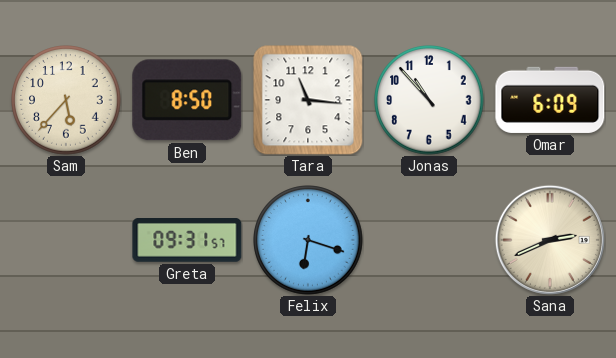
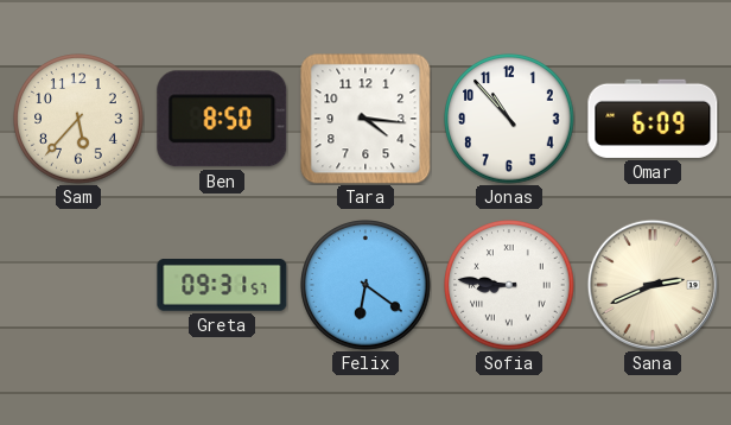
Tara: 11:16 -> 4:16
Felix: 6:18 -> 6:21
Sofia: none -> 8:46
